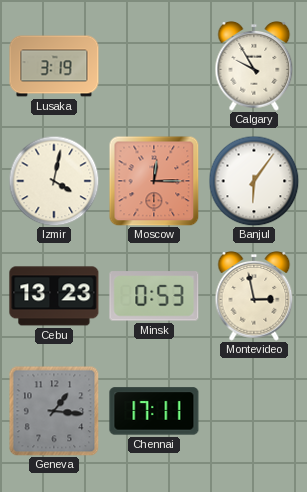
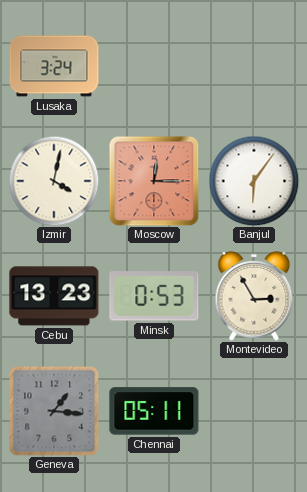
Lusaka: 3:19 -> 3:24
Calgary: 9:55 -> none
Montevideo: 2:58 -> 2:55
Chennai: 17:11 -> 05:11
